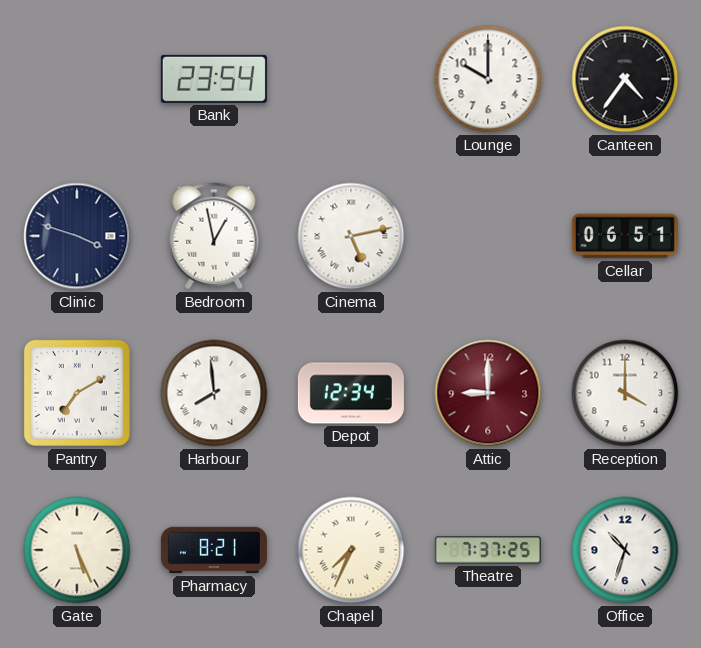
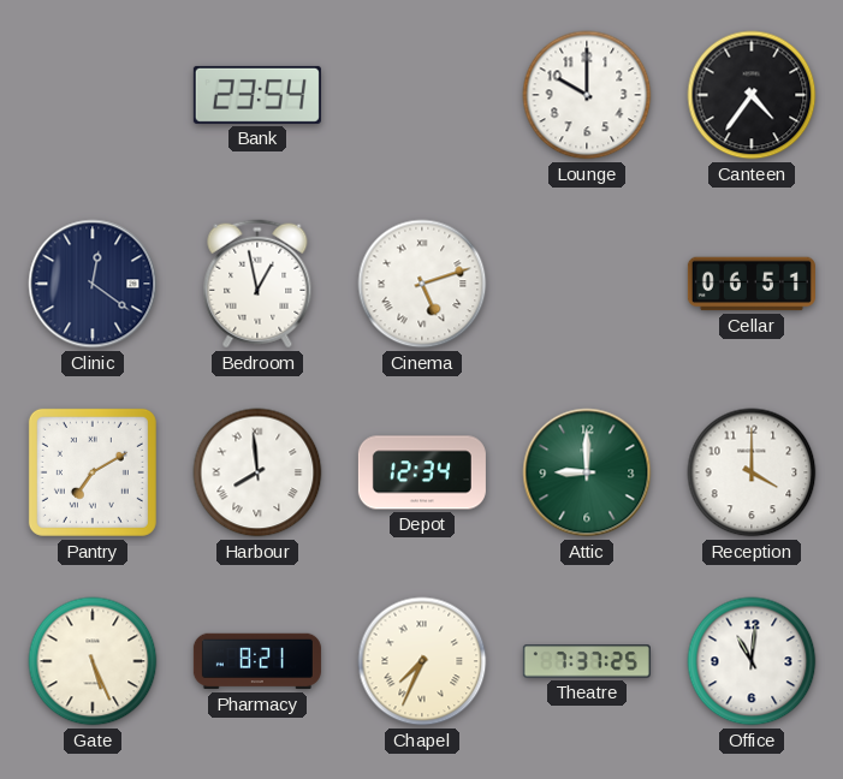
Clinic: 3:48 -> 12:21
Cinema: 5:13 -> 5:12
Attic dial: burgundy -> green
Office: 10:33 -> 11:01
